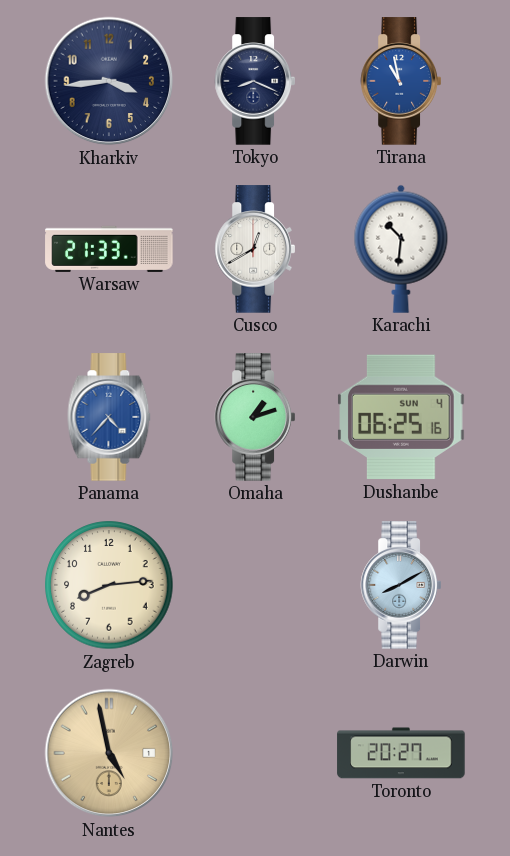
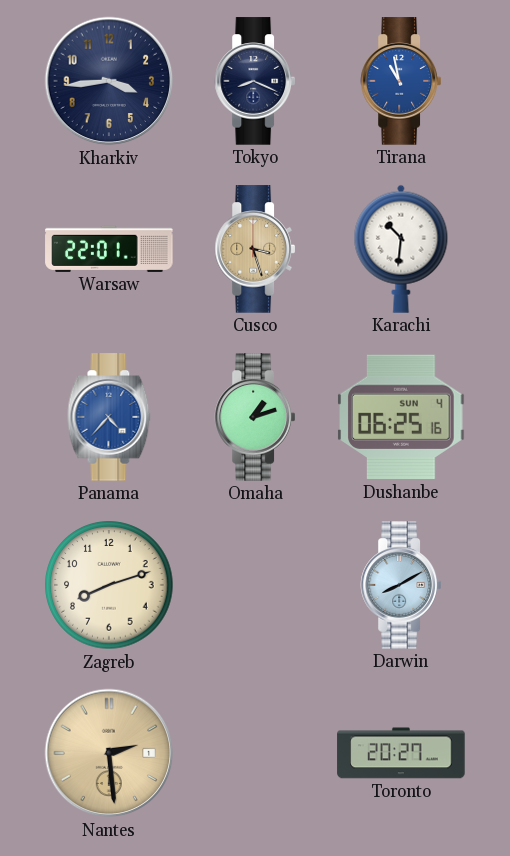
Warsaw: 21:33 -> 22:01
Cusco: 12:40 -> 3:27
Cusco dial: white -> champagne
Zagreb: 8:14 -> 8:12
Nantes: 4:58 -> 2:29
